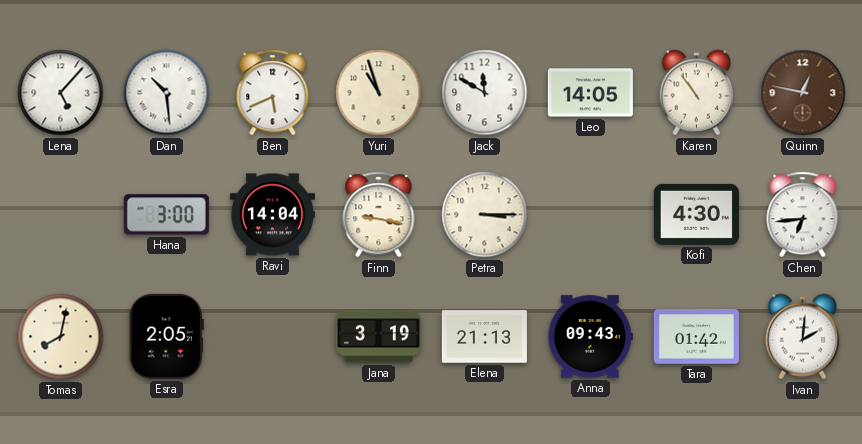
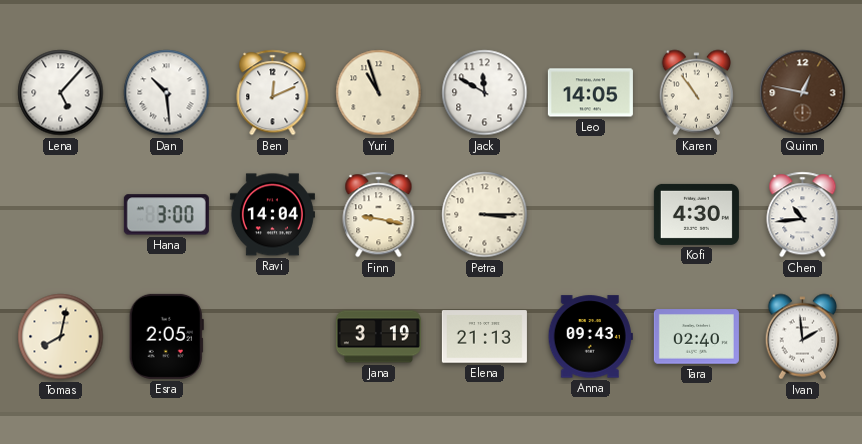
Ben: 5:41 -> 12:11
Chen: 6:44 -> 10:44
Tara: 01:42 -> 02:40
Ivan: 2:01 -> 1:59
